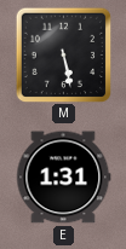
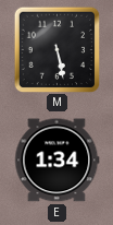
E: 1:31 -> 1:34
